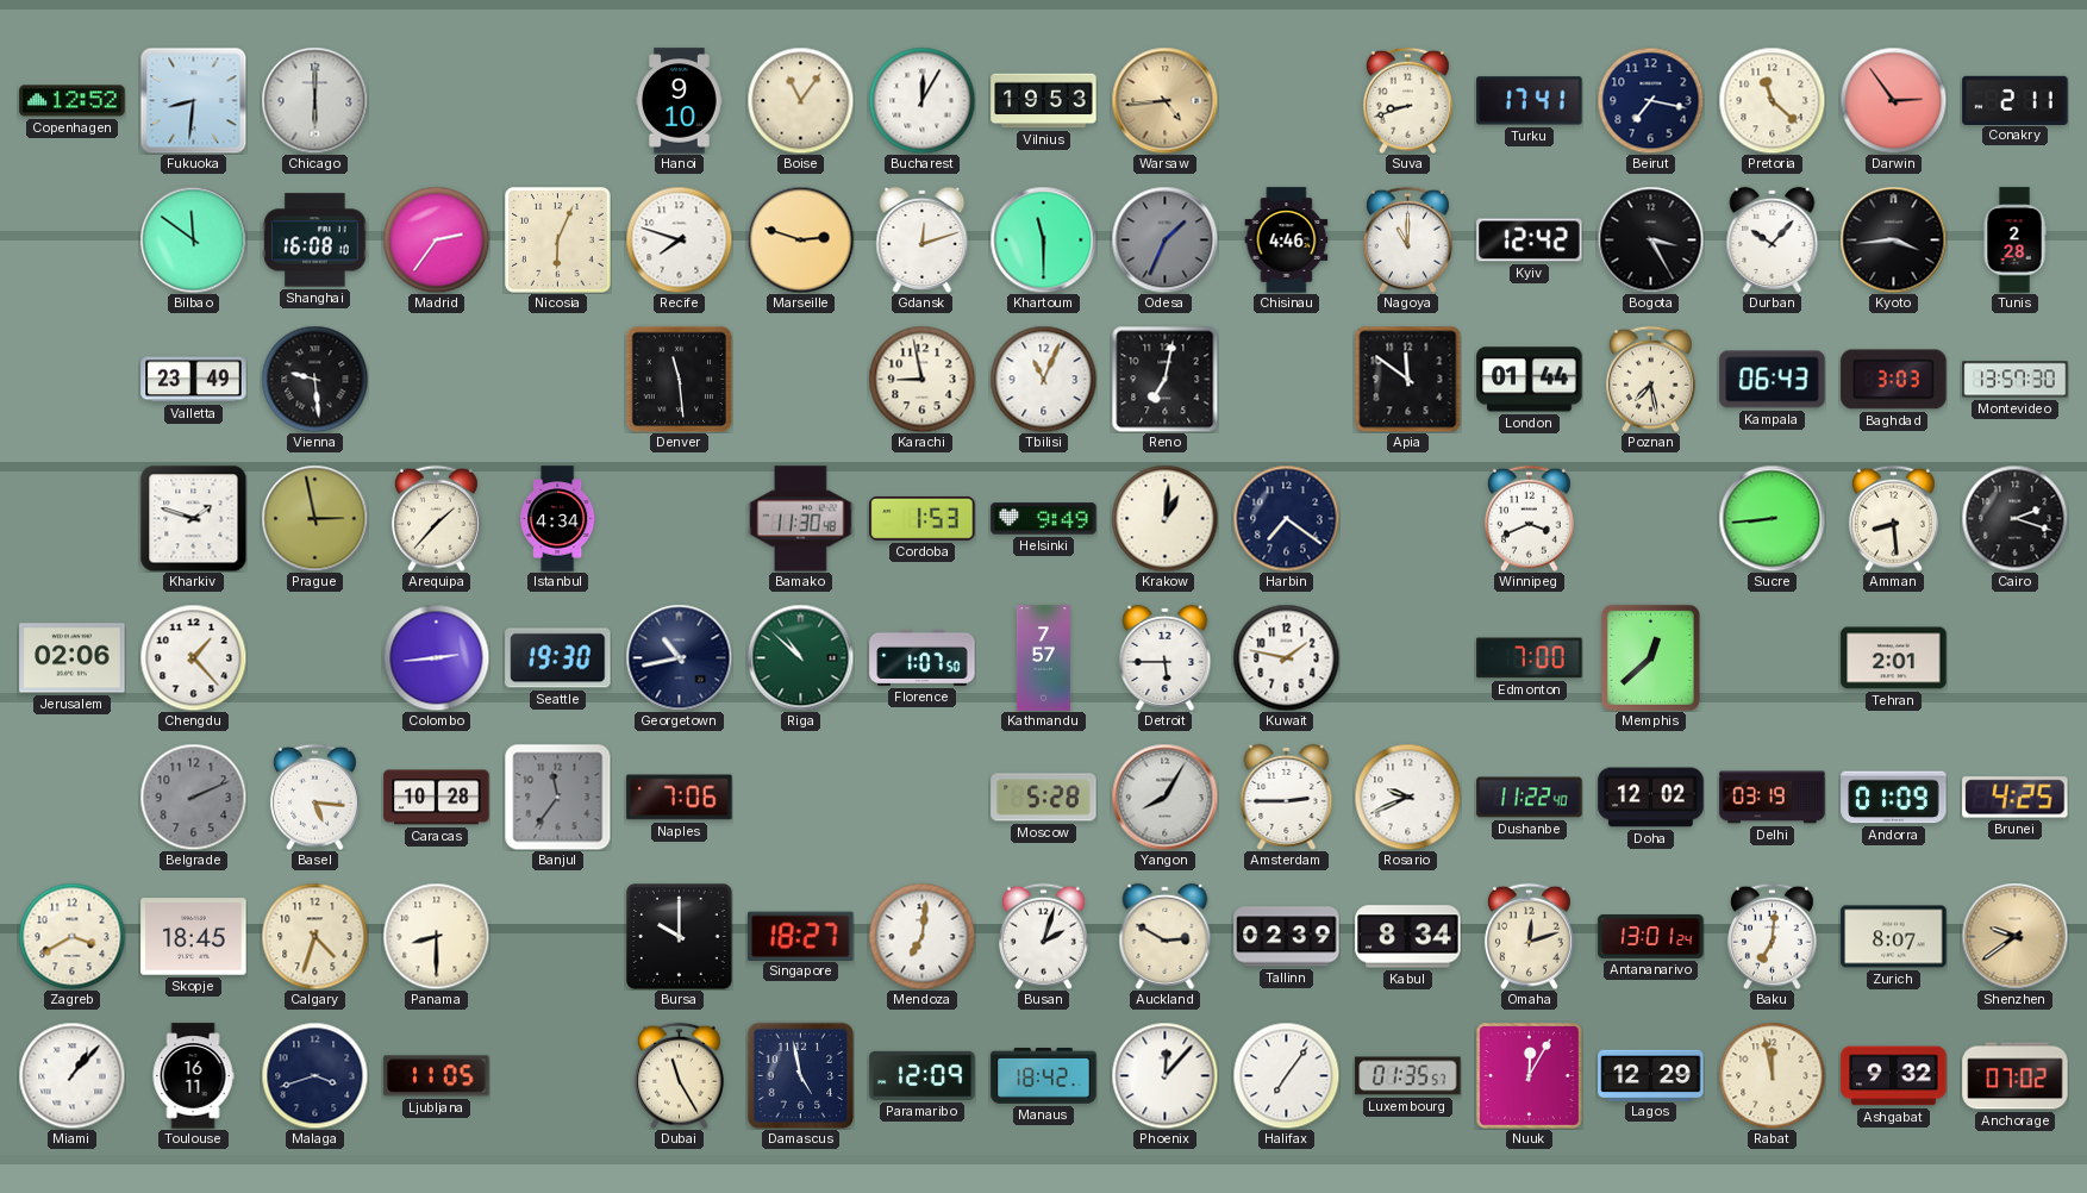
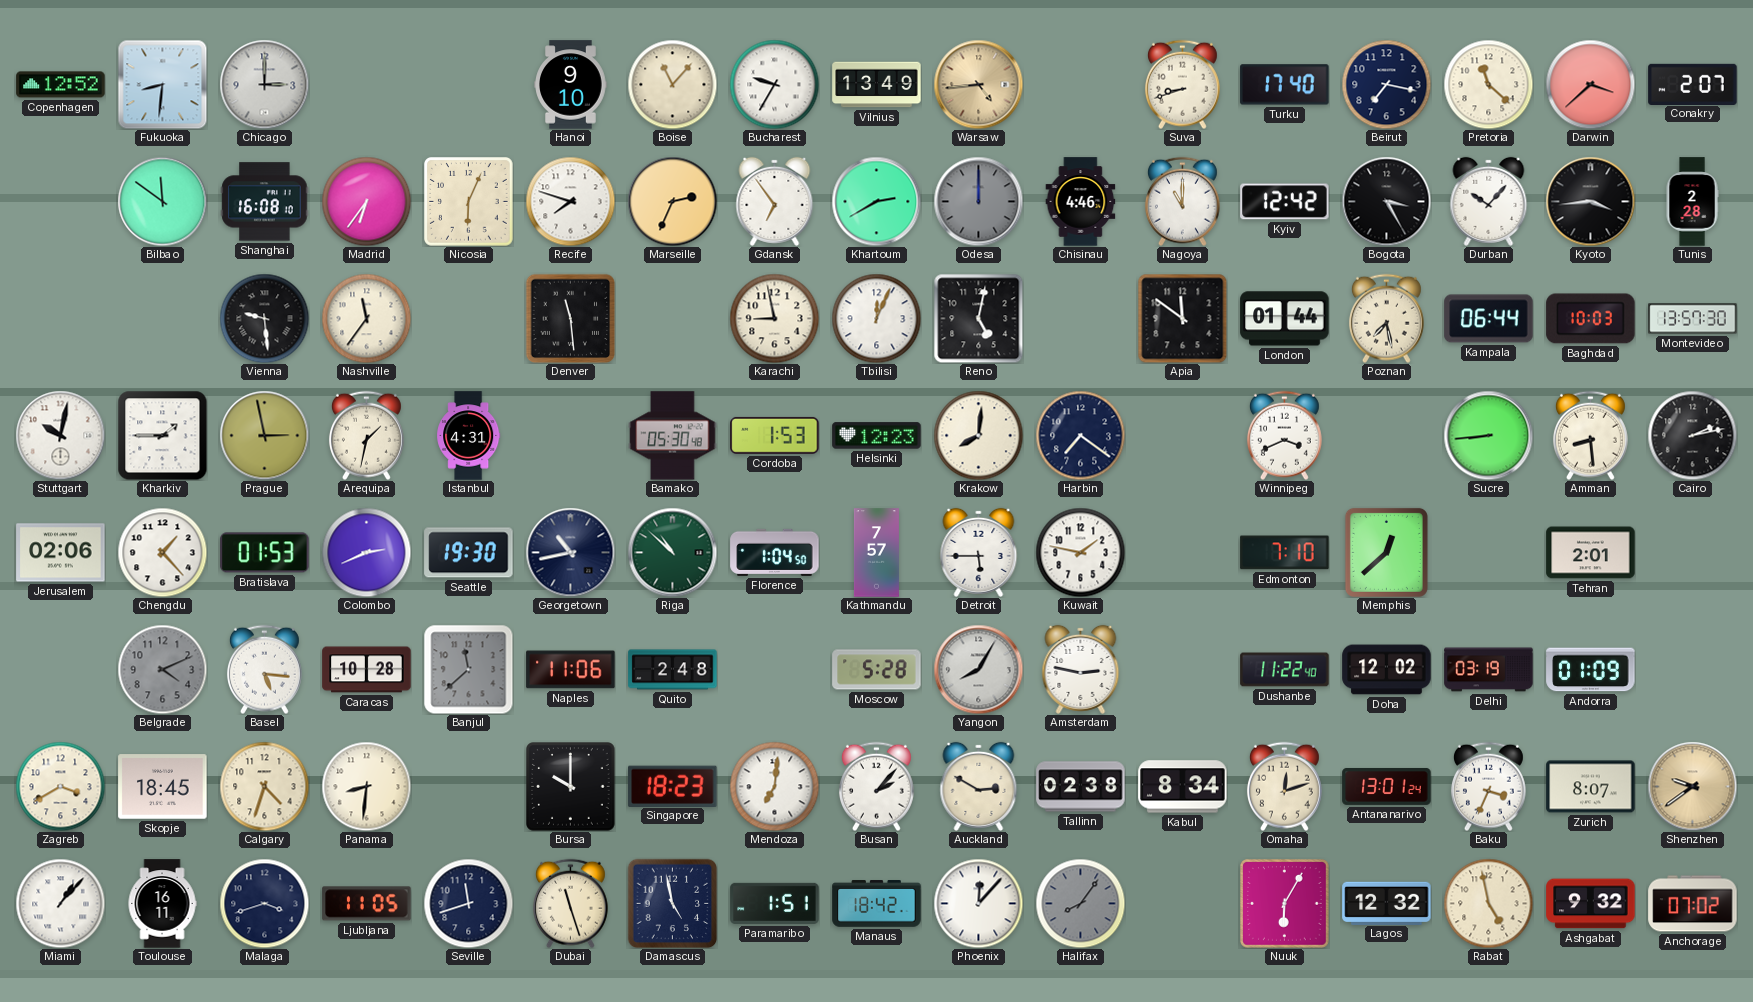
Chicago: 6:00 -> 3:00
Boise: 11:06 -> 11:07
Bucharest: 12:05 -> 9:35
Vilnius: 19:53 -> 13:49
Turku: 17:41 -> 17:40
Darwin: 2:54 -> 3:38
Conakry: 2:11 -> 2:07
Madrid: 2:36 -> 6:36
Marseille: 2:48 -> 2:34
Gdansk: 12:12 -> 6:54
Khartoum: 11:30 -> 2:40
Odesa: 1:34 -> 12:00
Valletta: 23:49 -> none
Nashville: none -> 11:36
Tbilisi: 11:04 -> 12:04
Reno: 7:02 -> 5:02
Kampala: 06:43 -> 06:44
Baghdad: 3:03 -> 10:03
Stuttgart: none -> 10:02
Kharkiv: 1:48 -> 1:45
Arequipa: 1:37 -> 1:32
Istanbul: 4:34 -> 4:31
Bamako: 11:30 -> 05:30
Helsinki: 9:49 -> 12:23
Krakow: 1:01 -> 8:01
Cairo: 2:18 -> 2:13
Bratislava: none -> 01:53
Colombo: 2:44 -> 2:41
Florence: 1:07 -> 1:04
Edmonton: 7:00 -> 7:10
Belgrade: 2:11 -> 4:11
Banjul: 11:36 -> 11:38
Naples: 7:06 -> 11:06
Quito: none -> 2:48
Amsterdam: 2:45 -> 2:47
Rosario: 9:41 -> none
Brunei: 4:25 -> none
Panama: 8:30 -> 8:31
Singapore: 18:27 -> 18:23
Busan: 2:03 -> 2:07
Tallinn: 02:39 -> 02:38
Baku: 7:01 -> 3:34
Seville: none -> 11:42
Dubai: 11:25 -> 11:27
Paramaribo: 12:09 -> 1:51
Halifax: 7:06 -> 8:06
Halifax dial: white -> grey
Luxembourg: 01:35 -> none
Nuuk: 12:05 -> 6:05
Lagos: 12:29 -> 12:32
Rabat: 11:58 -> 4:58
